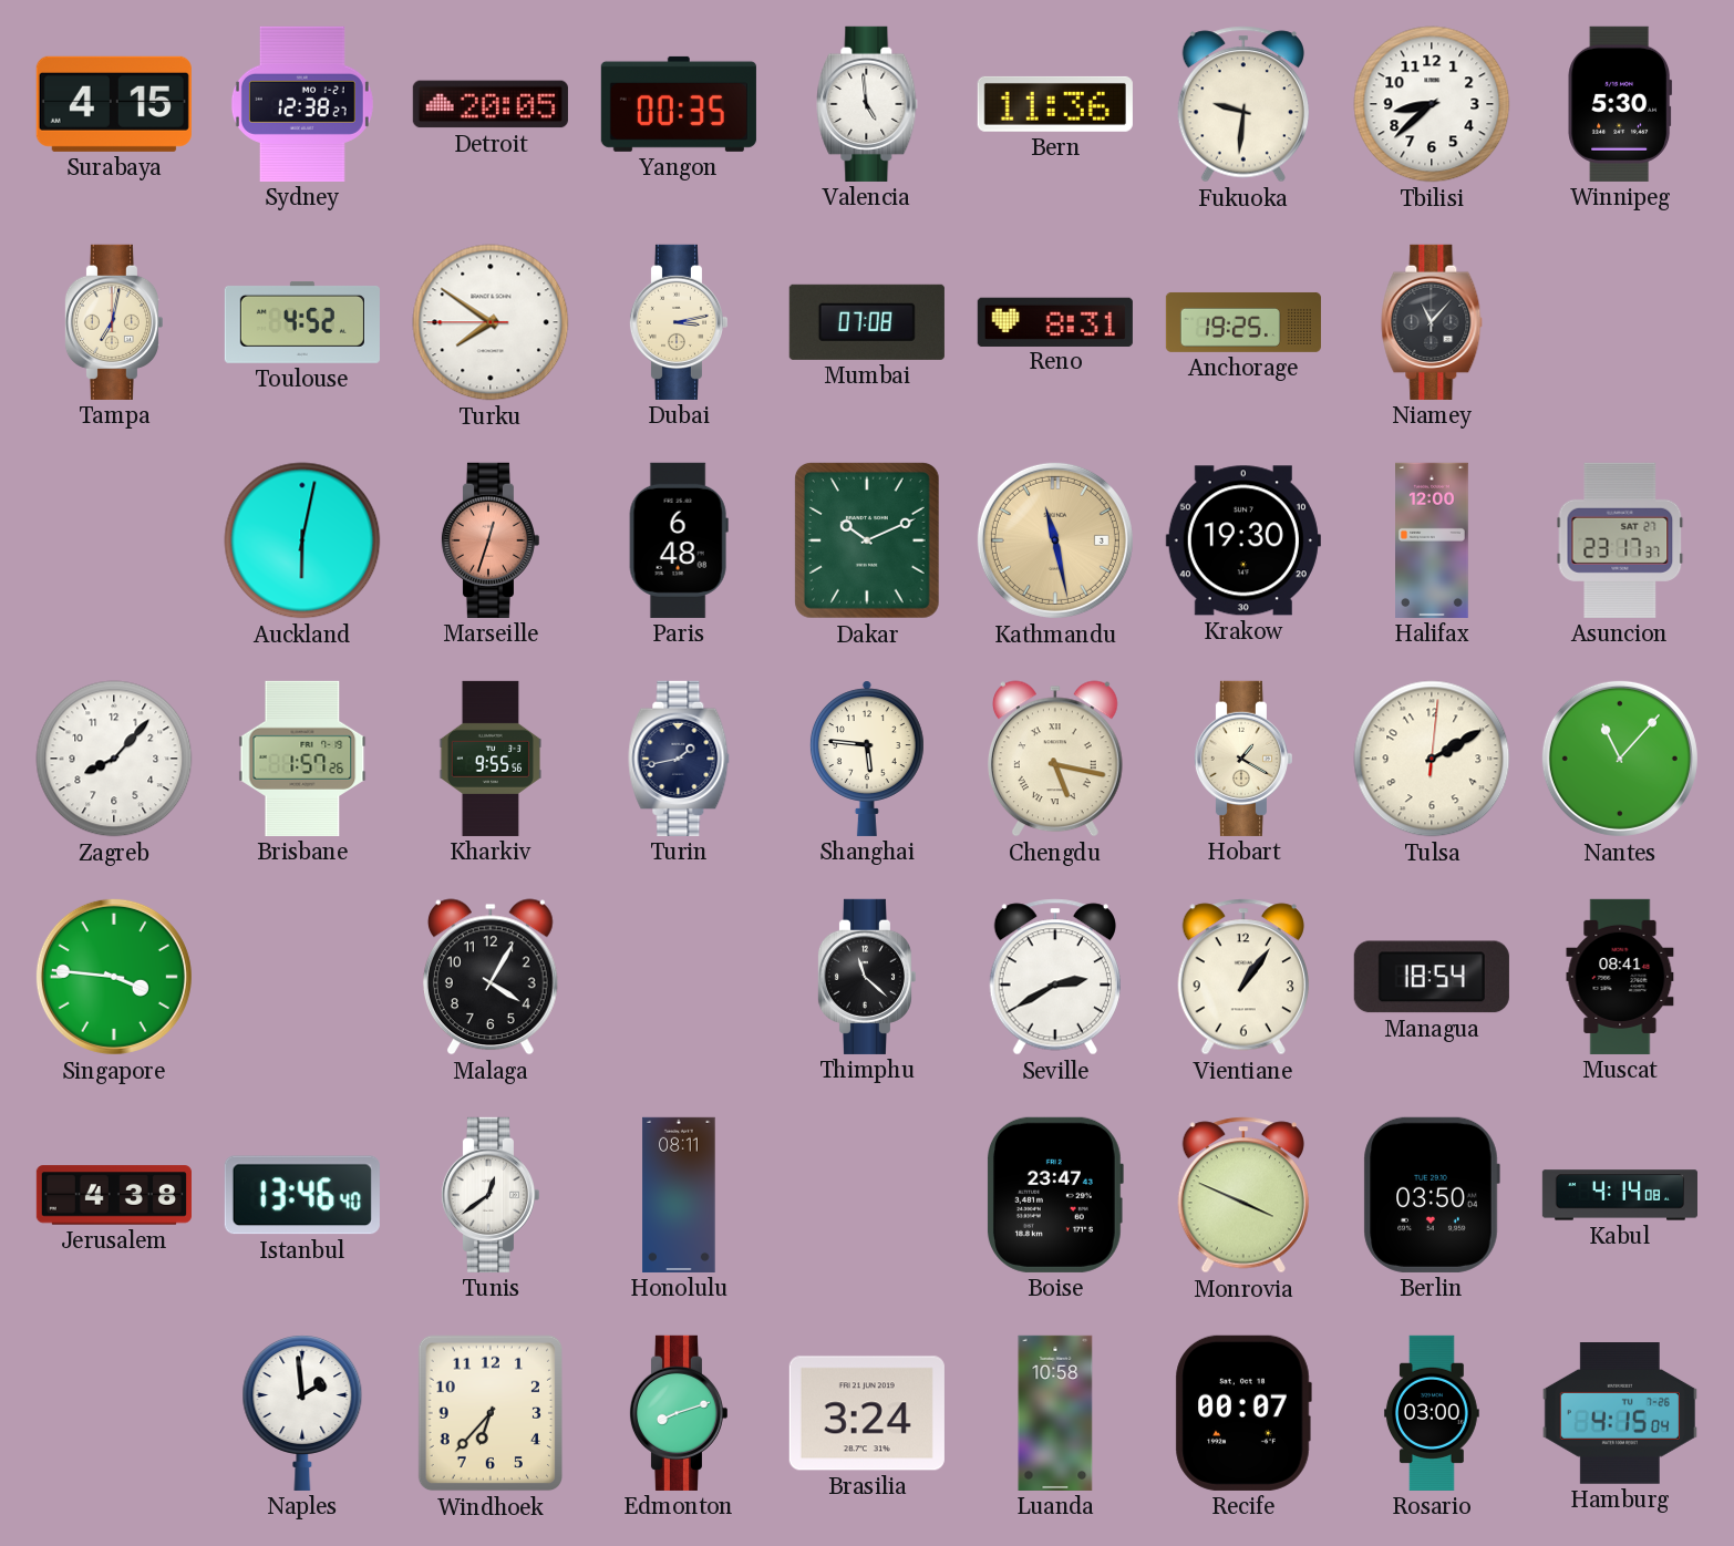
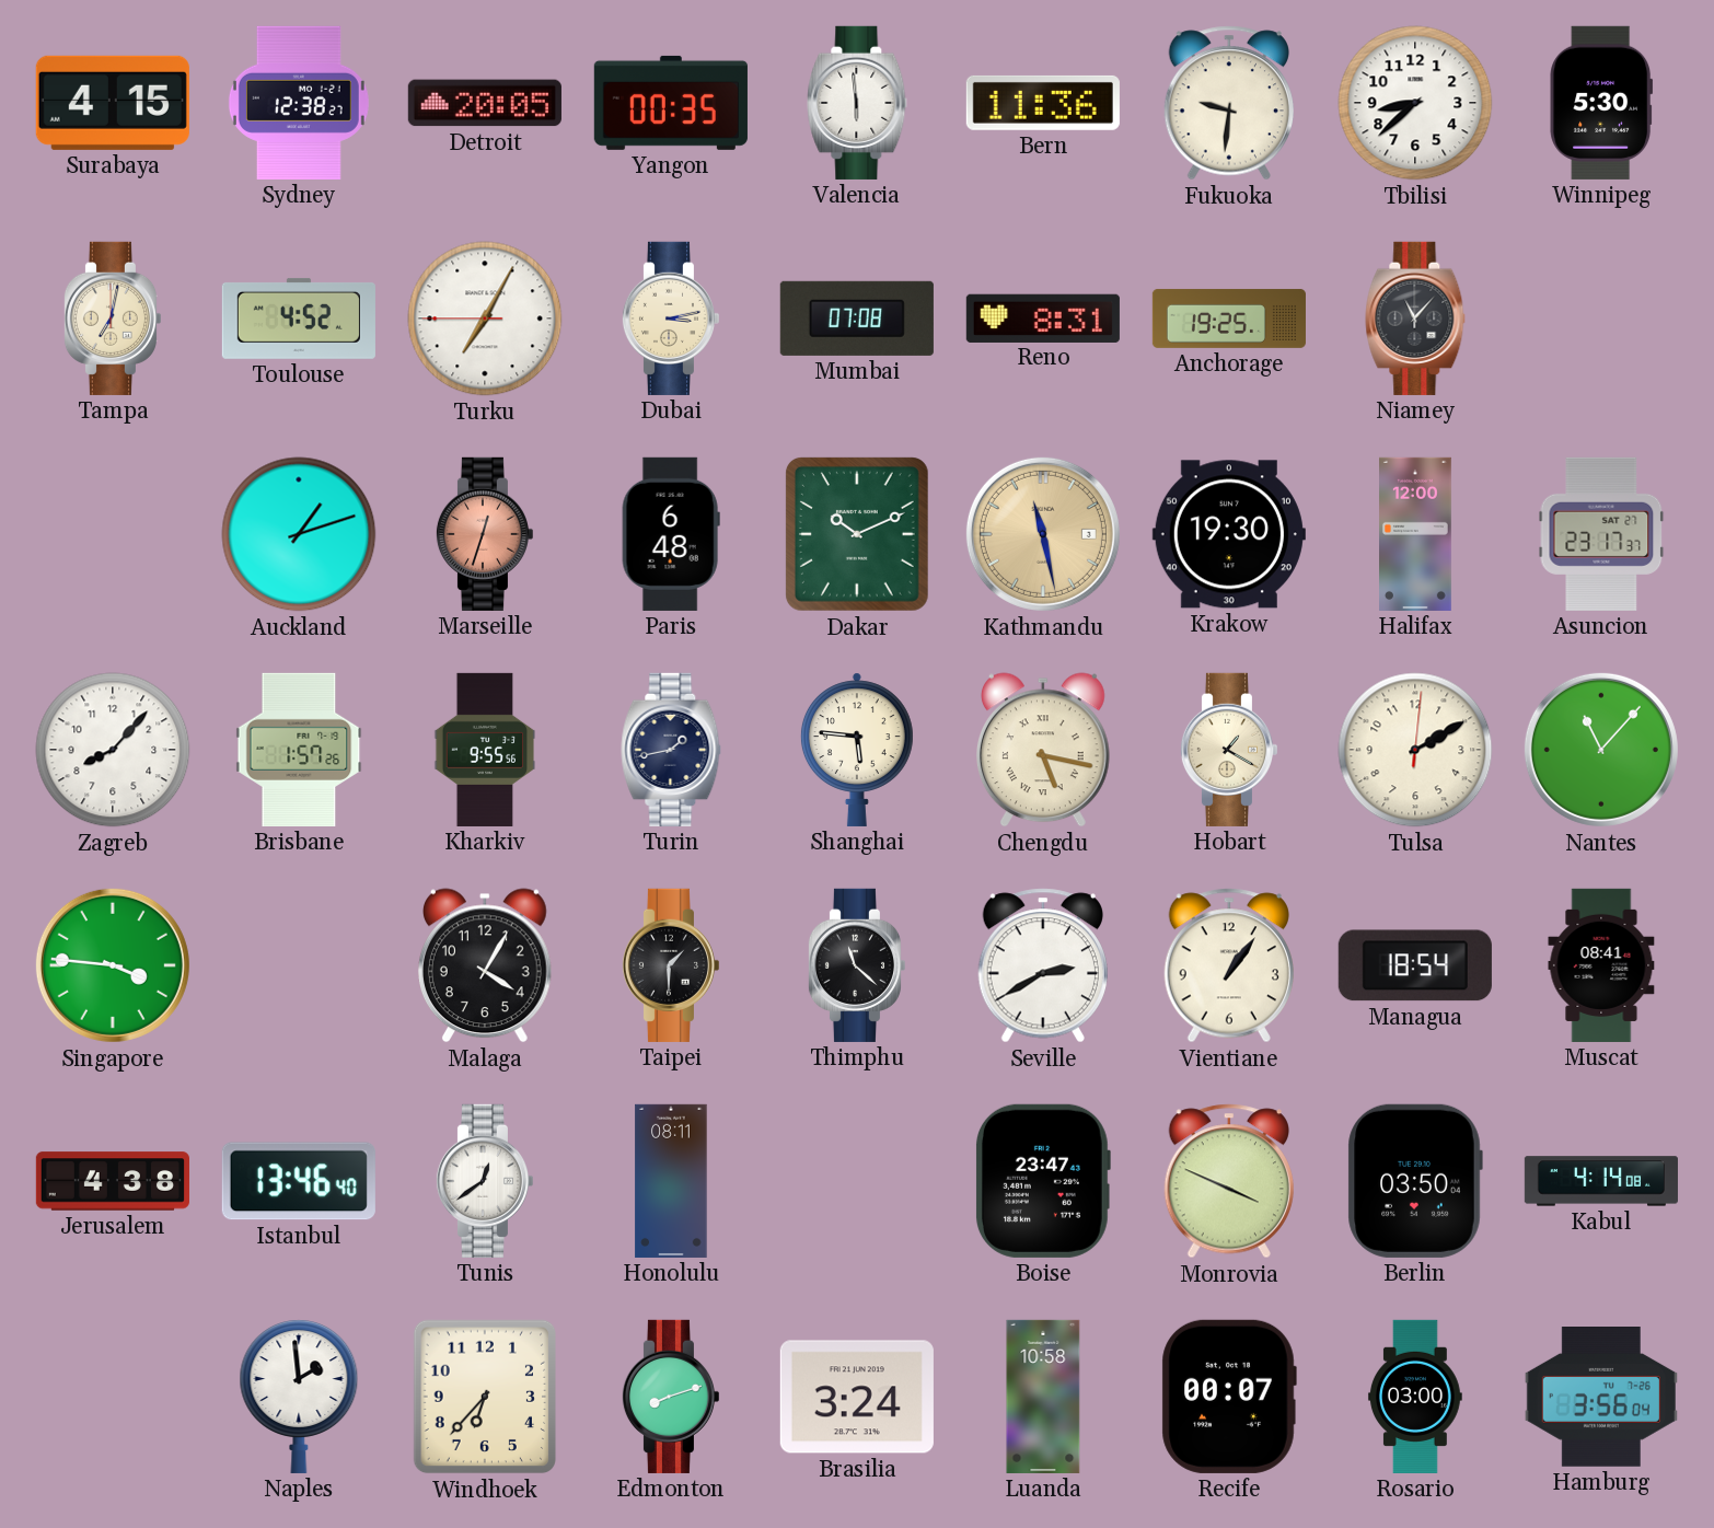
Valencia: 4:59 -> 5:59
Turku: 7:50 -> 7:04
Auckland: 6:02 -> 1:12
Taipei: none -> 1:30
Hamburg: 4:15 -> 3:56
